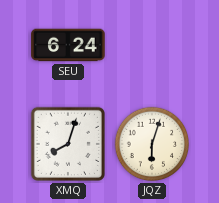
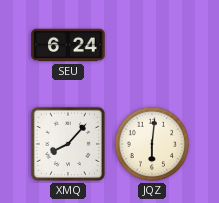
XMQ: 8:03 -> 8:07
JQZ: 6:03 -> 6:01
